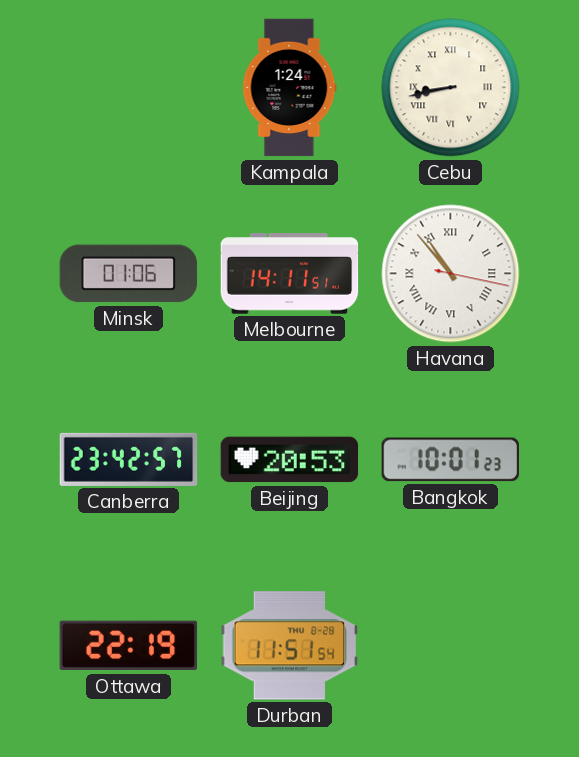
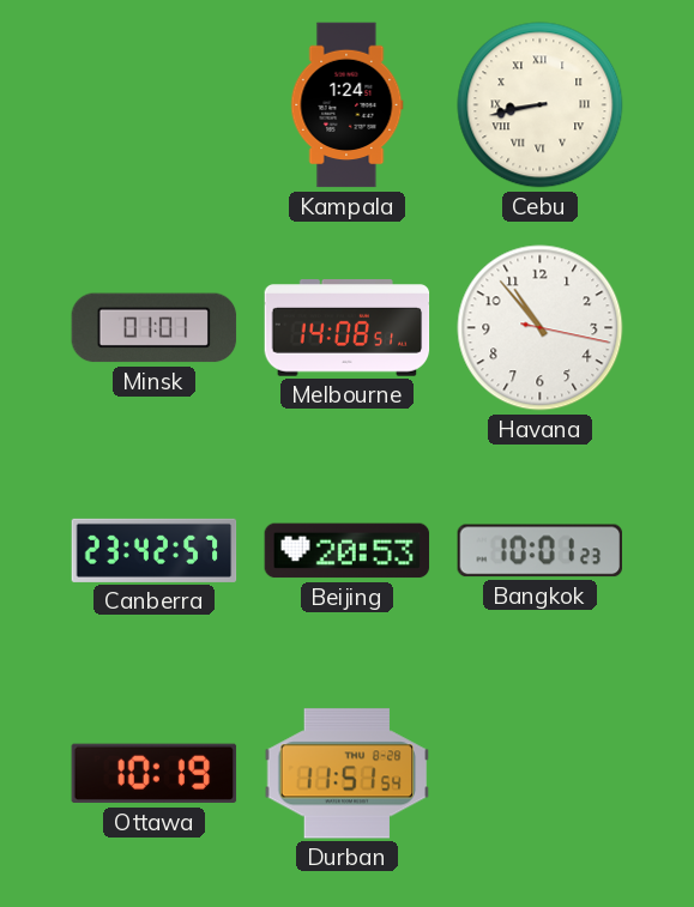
Minsk: 01:06 -> 01:01
Melbourne: 14:11 -> 14:08
Havana numerals: Roman -> Arabic
Ottawa: 22:19 -> 10:19
